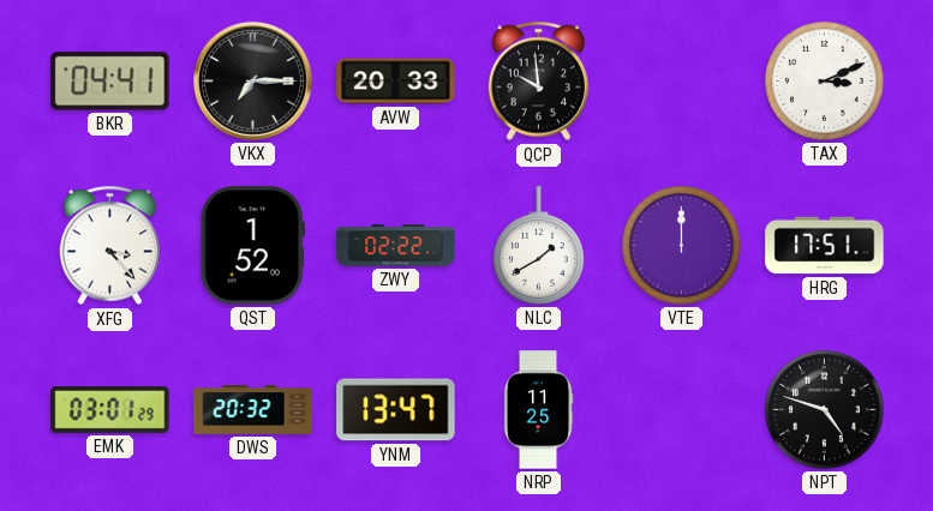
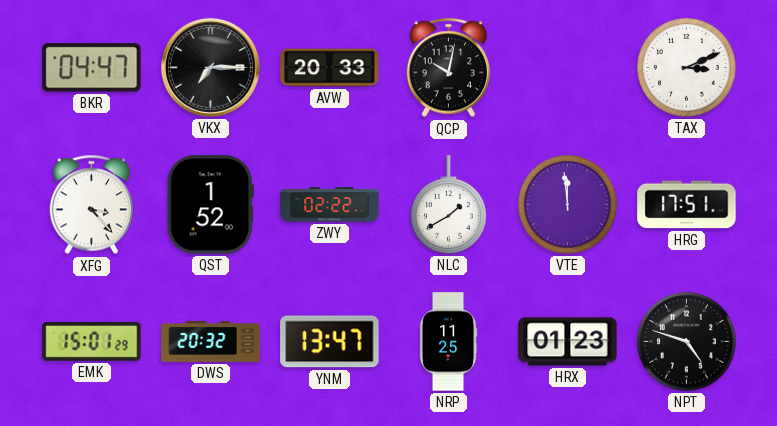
BKR: 04:41 -> 04:47
QCP: 9:59 -> 10:02
VTE: 12:00 -> 11:59
EMK: 03:01 -> 15:01
HRX: none -> 01:23
